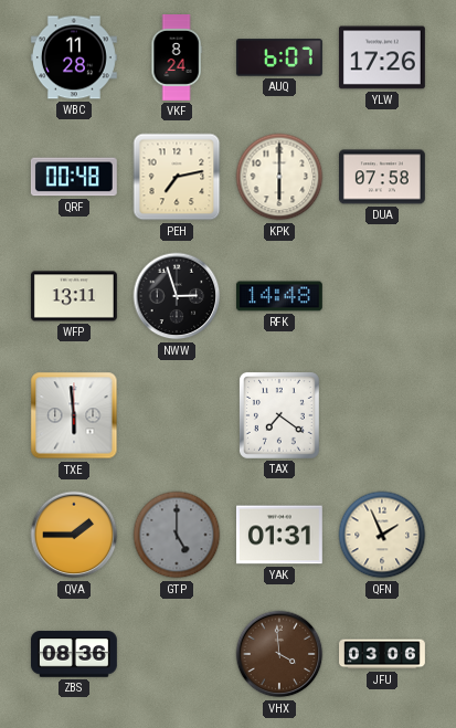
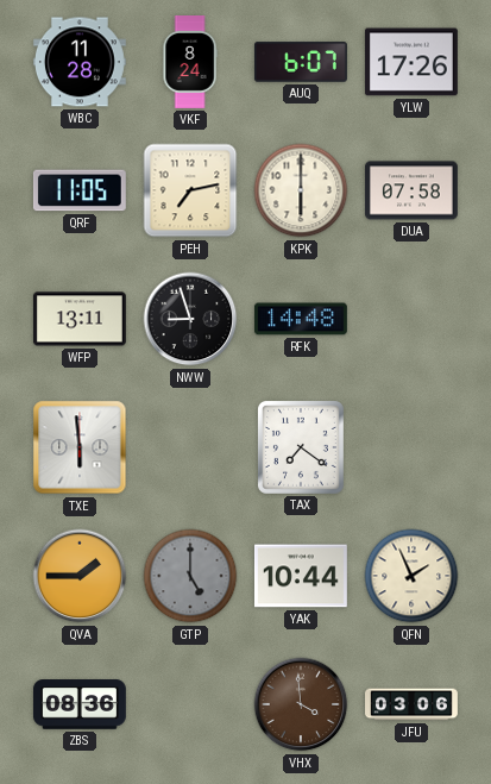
QRF: 00:48 -> 11:05
NWW: 2:57 -> 8:57
YAK: 01:31 -> 10:44
